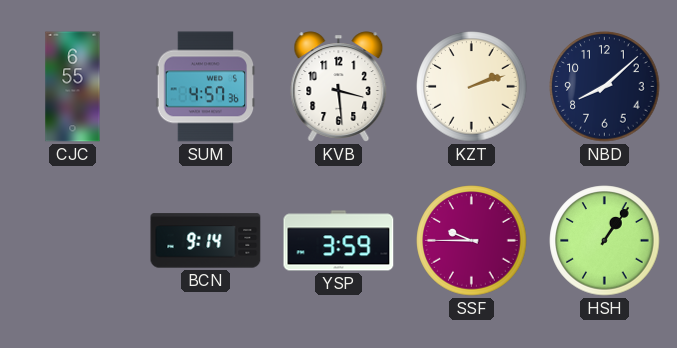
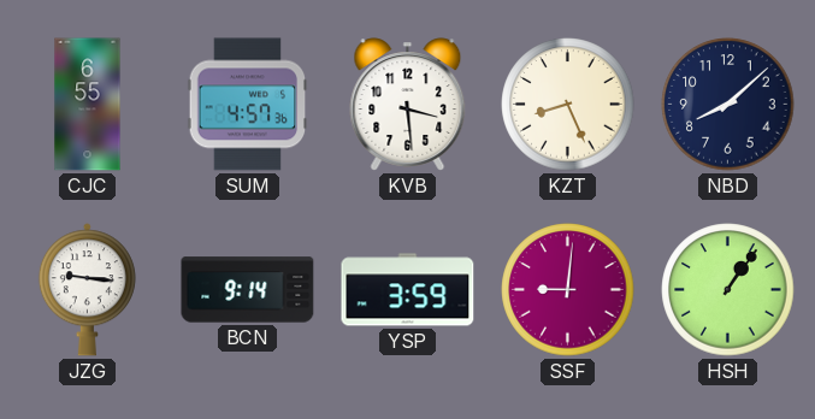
KZT: 2:12 -> 8:26
JZG: none -> 9:16
SSF: 9:45 -> 9:01
